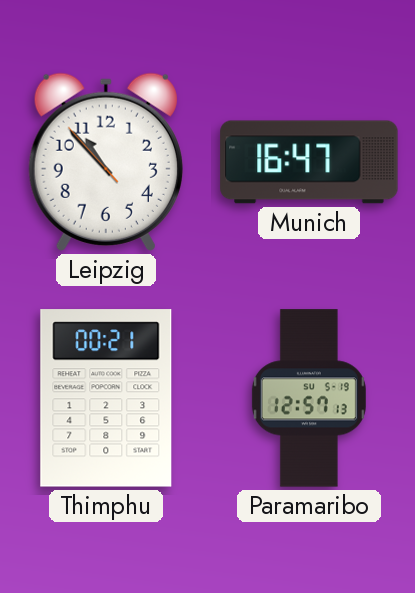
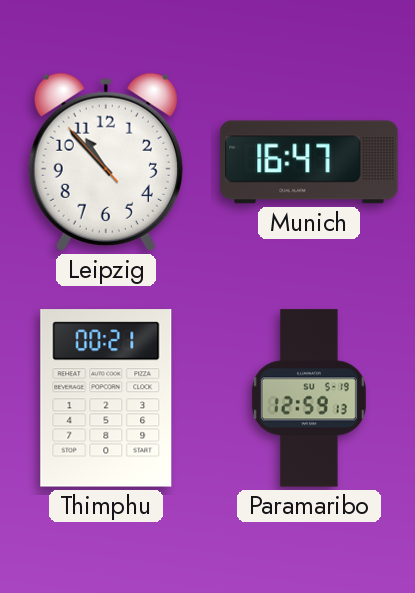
Paramaribo: 12:57 -> 12:59
